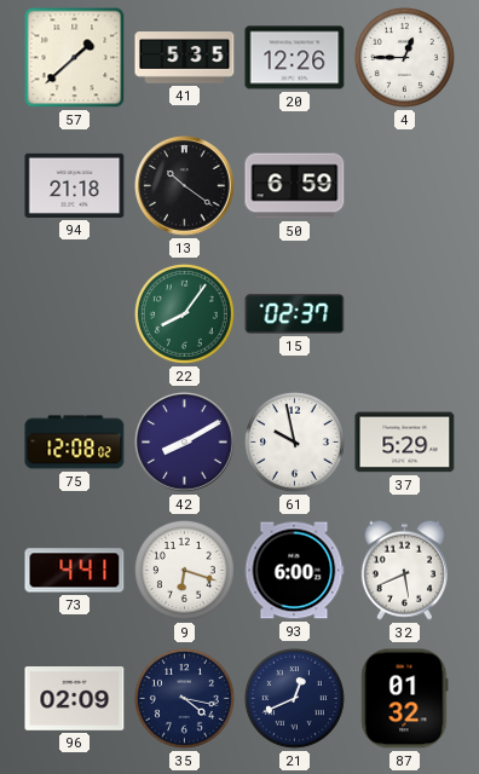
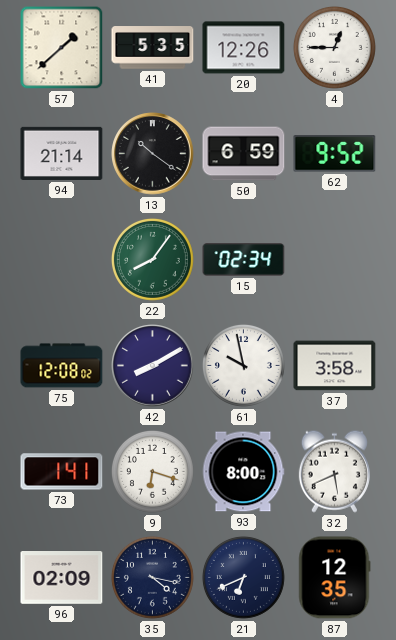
94: 21:18 -> 21:14
62: none -> 9:52
15: 02:37 -> 02:34
37: 5:29 -> 3:58
73: 4:41 -> 1:41
93: 6:00 -> 8:00
21: 12:41 -> 6:41
87: 01:32 -> 12:35
